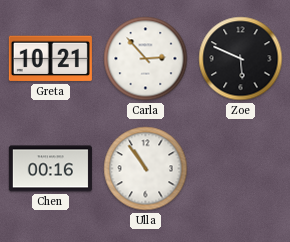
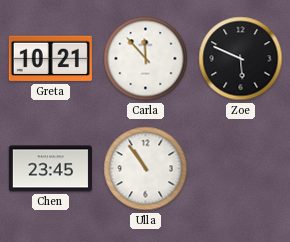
Carla: 2:53 -> 11:53
Chen: 00:16 -> 23:45
